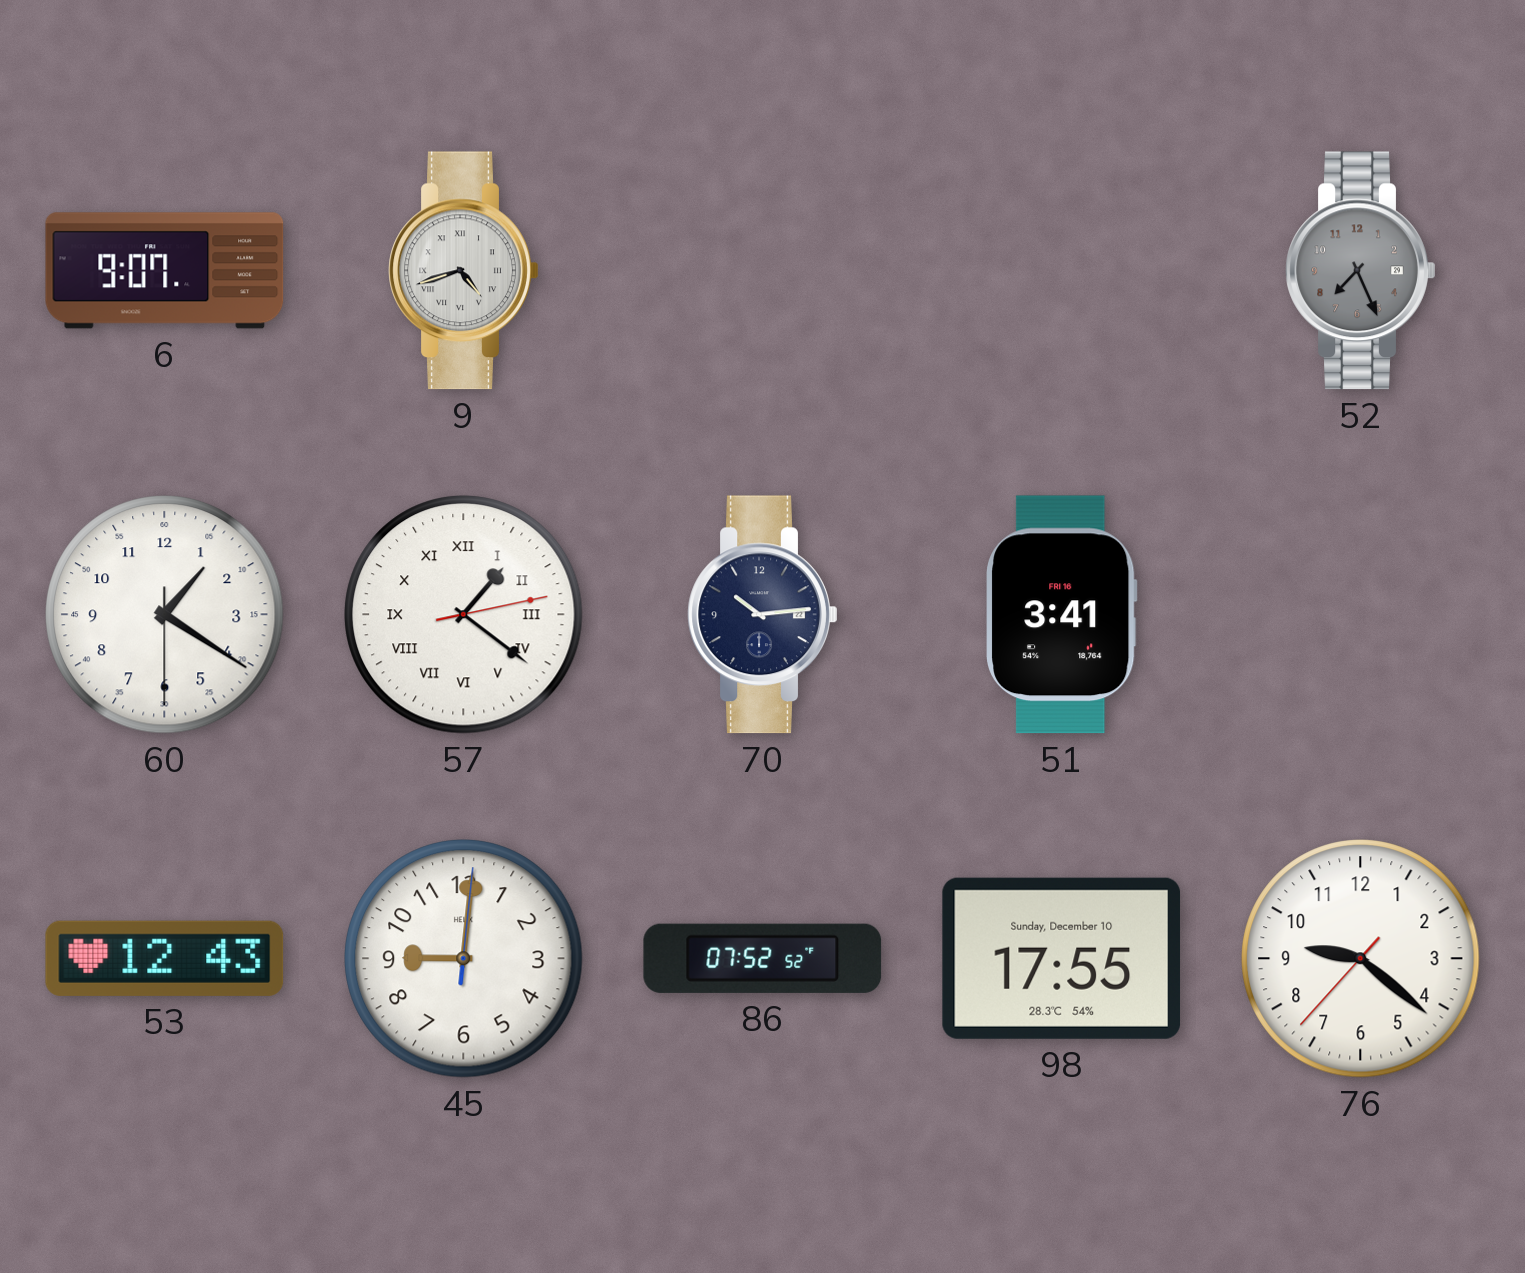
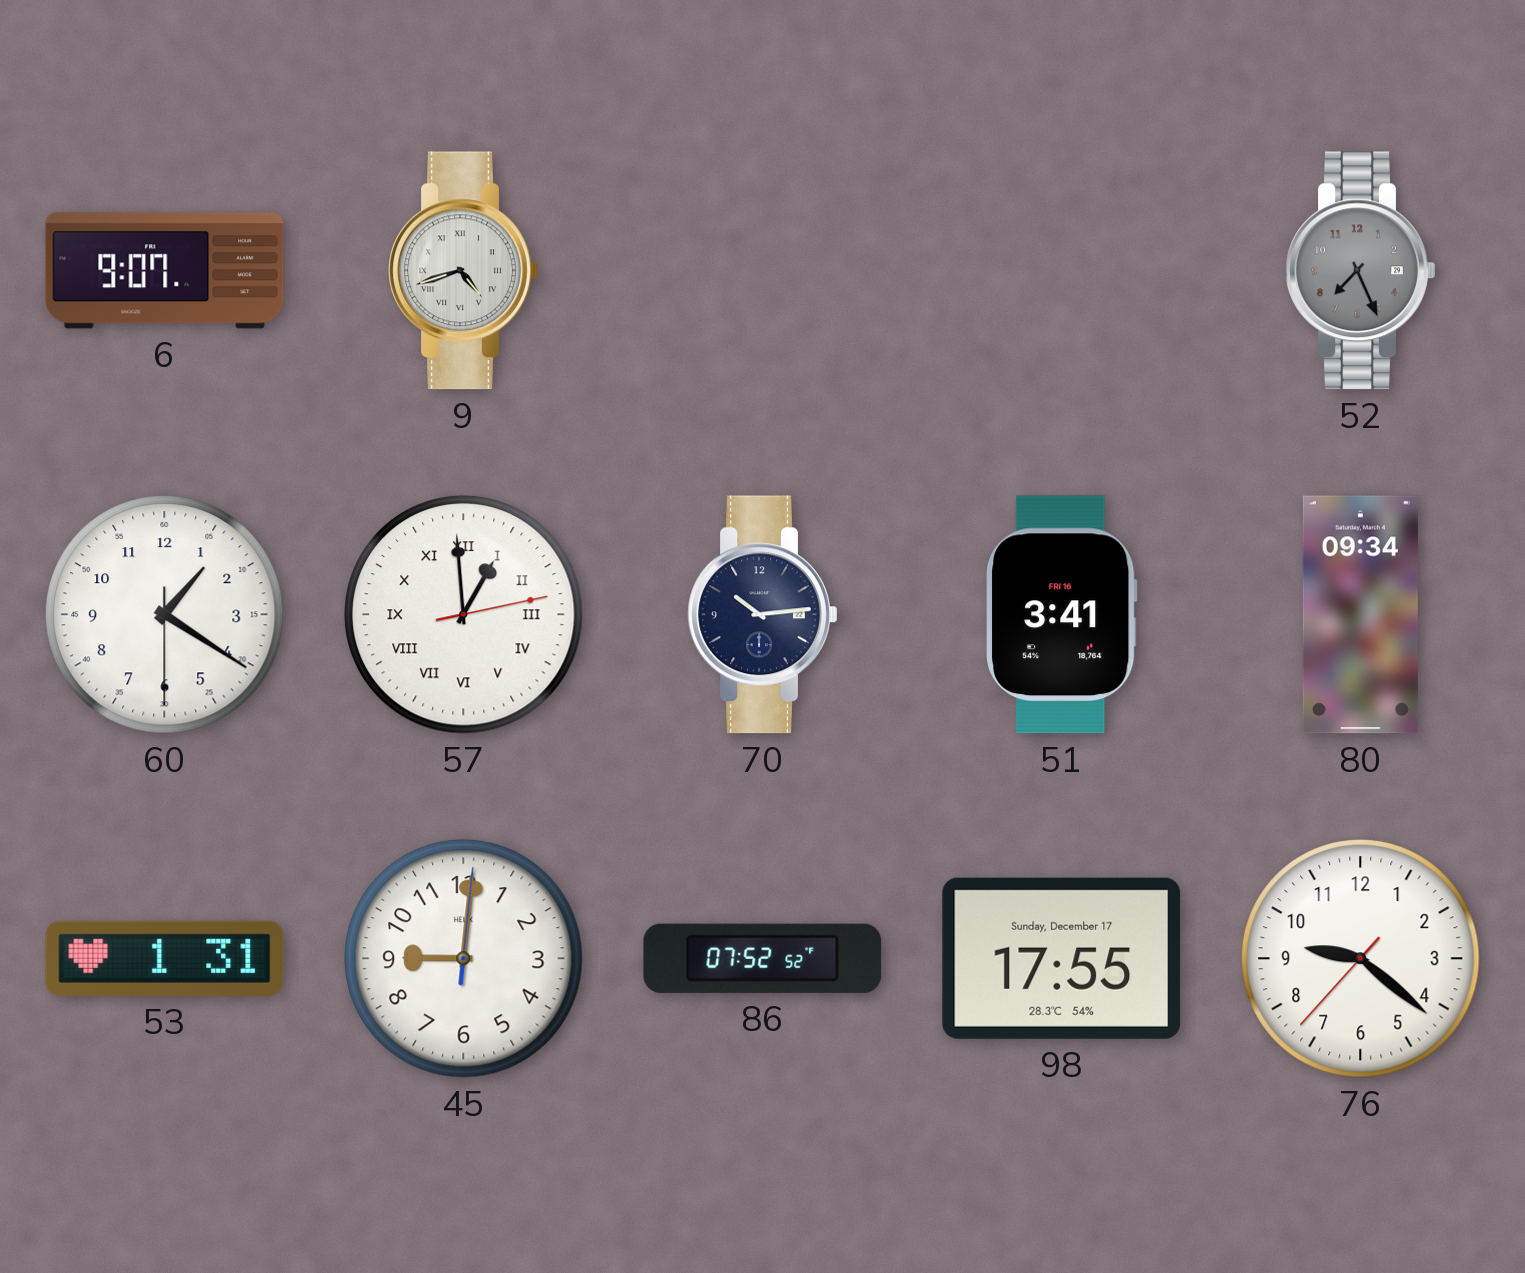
57: 1:21 -> 12:59
80: none -> 09:34
53: 12:43 -> 1:31
98 date: Sunday, December 10 -> Sunday, December 17
